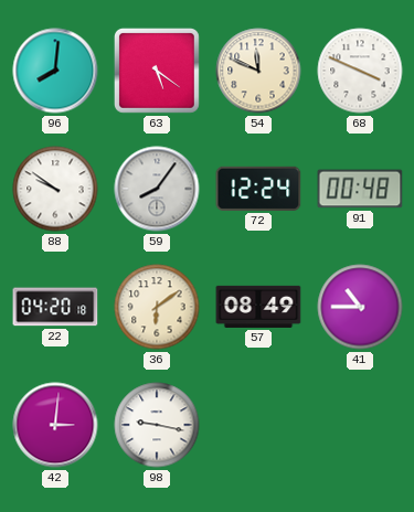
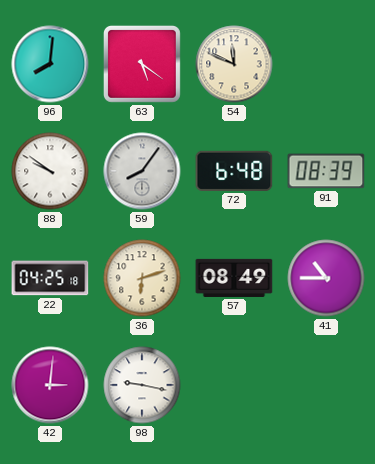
68: 3:49 -> none
72: 12:24 -> 6:48
91: 00:48 -> 08:39
22: 04:20 -> 04:25
36: 6:09 -> 6:12
